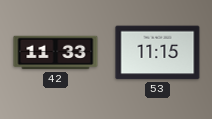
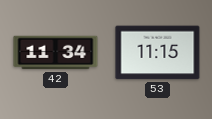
42: 11:33 -> 11:34
